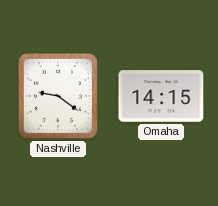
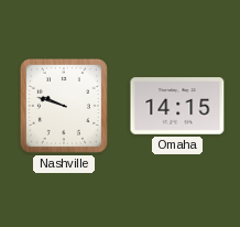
Nashville: 9:21 -> 9:48
